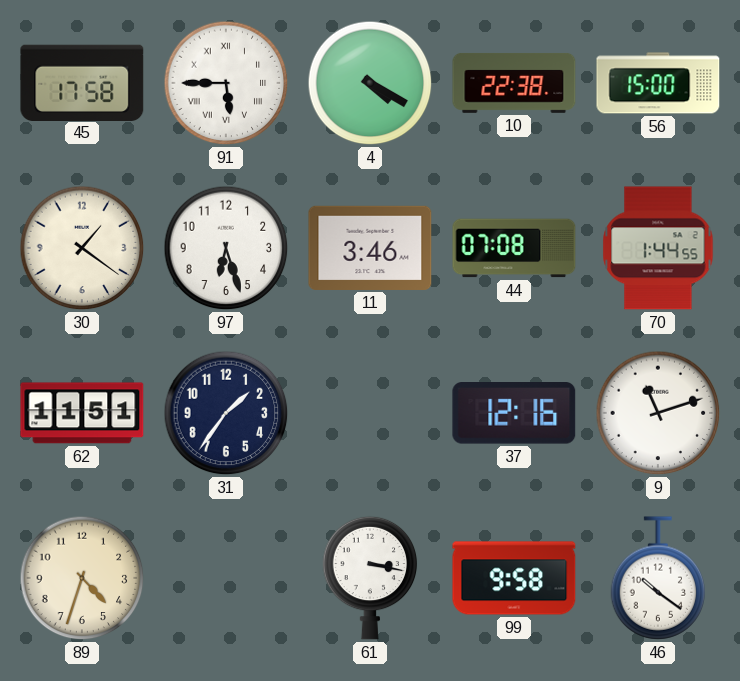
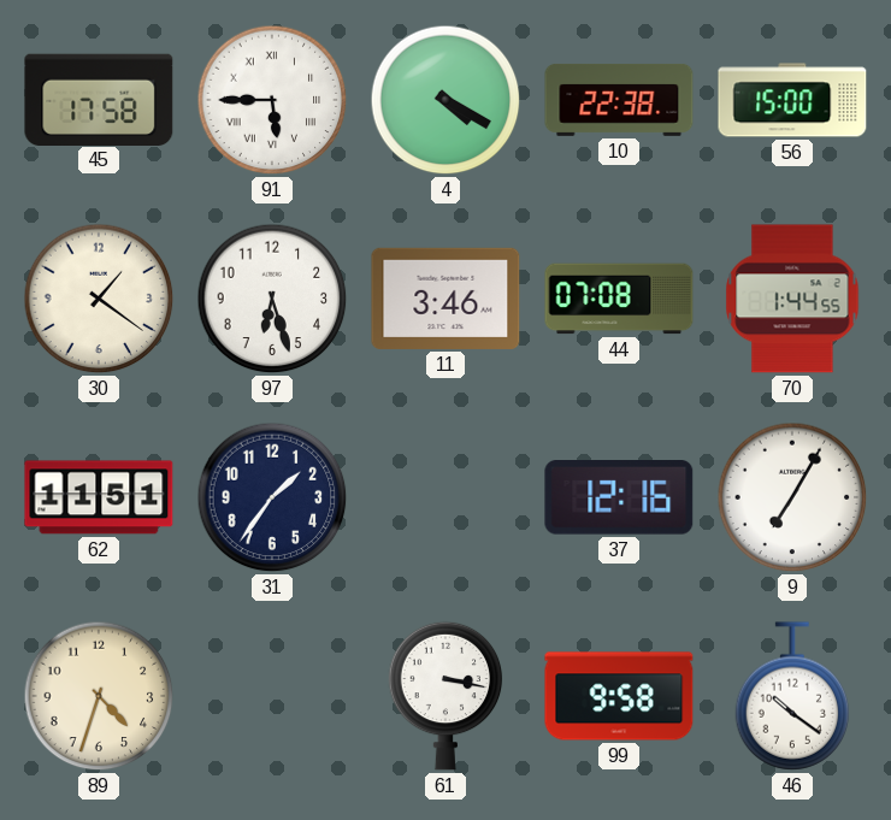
9: 11:12 -> 7:05
